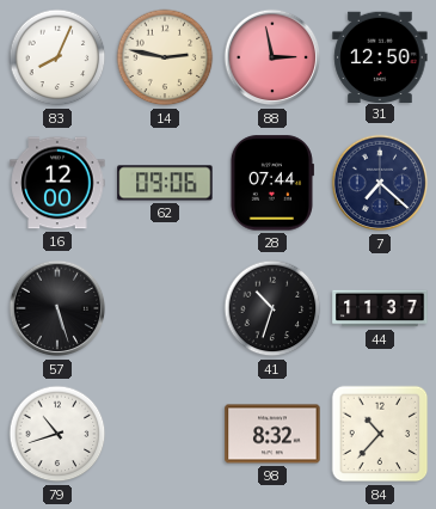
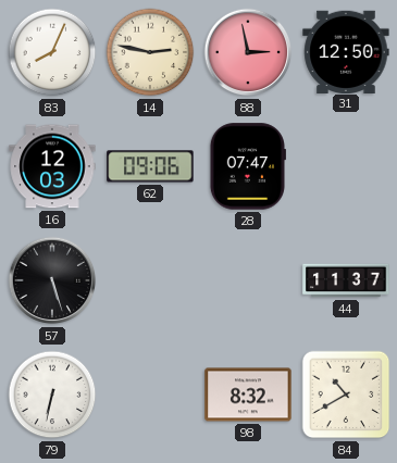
16: 12:00 -> 12:03
28: 07:44 -> 07:47
7: 7:22 -> none
41: 10:33 -> none
79: 10:42 -> 6:32
84: 10:37 -> 10:40
